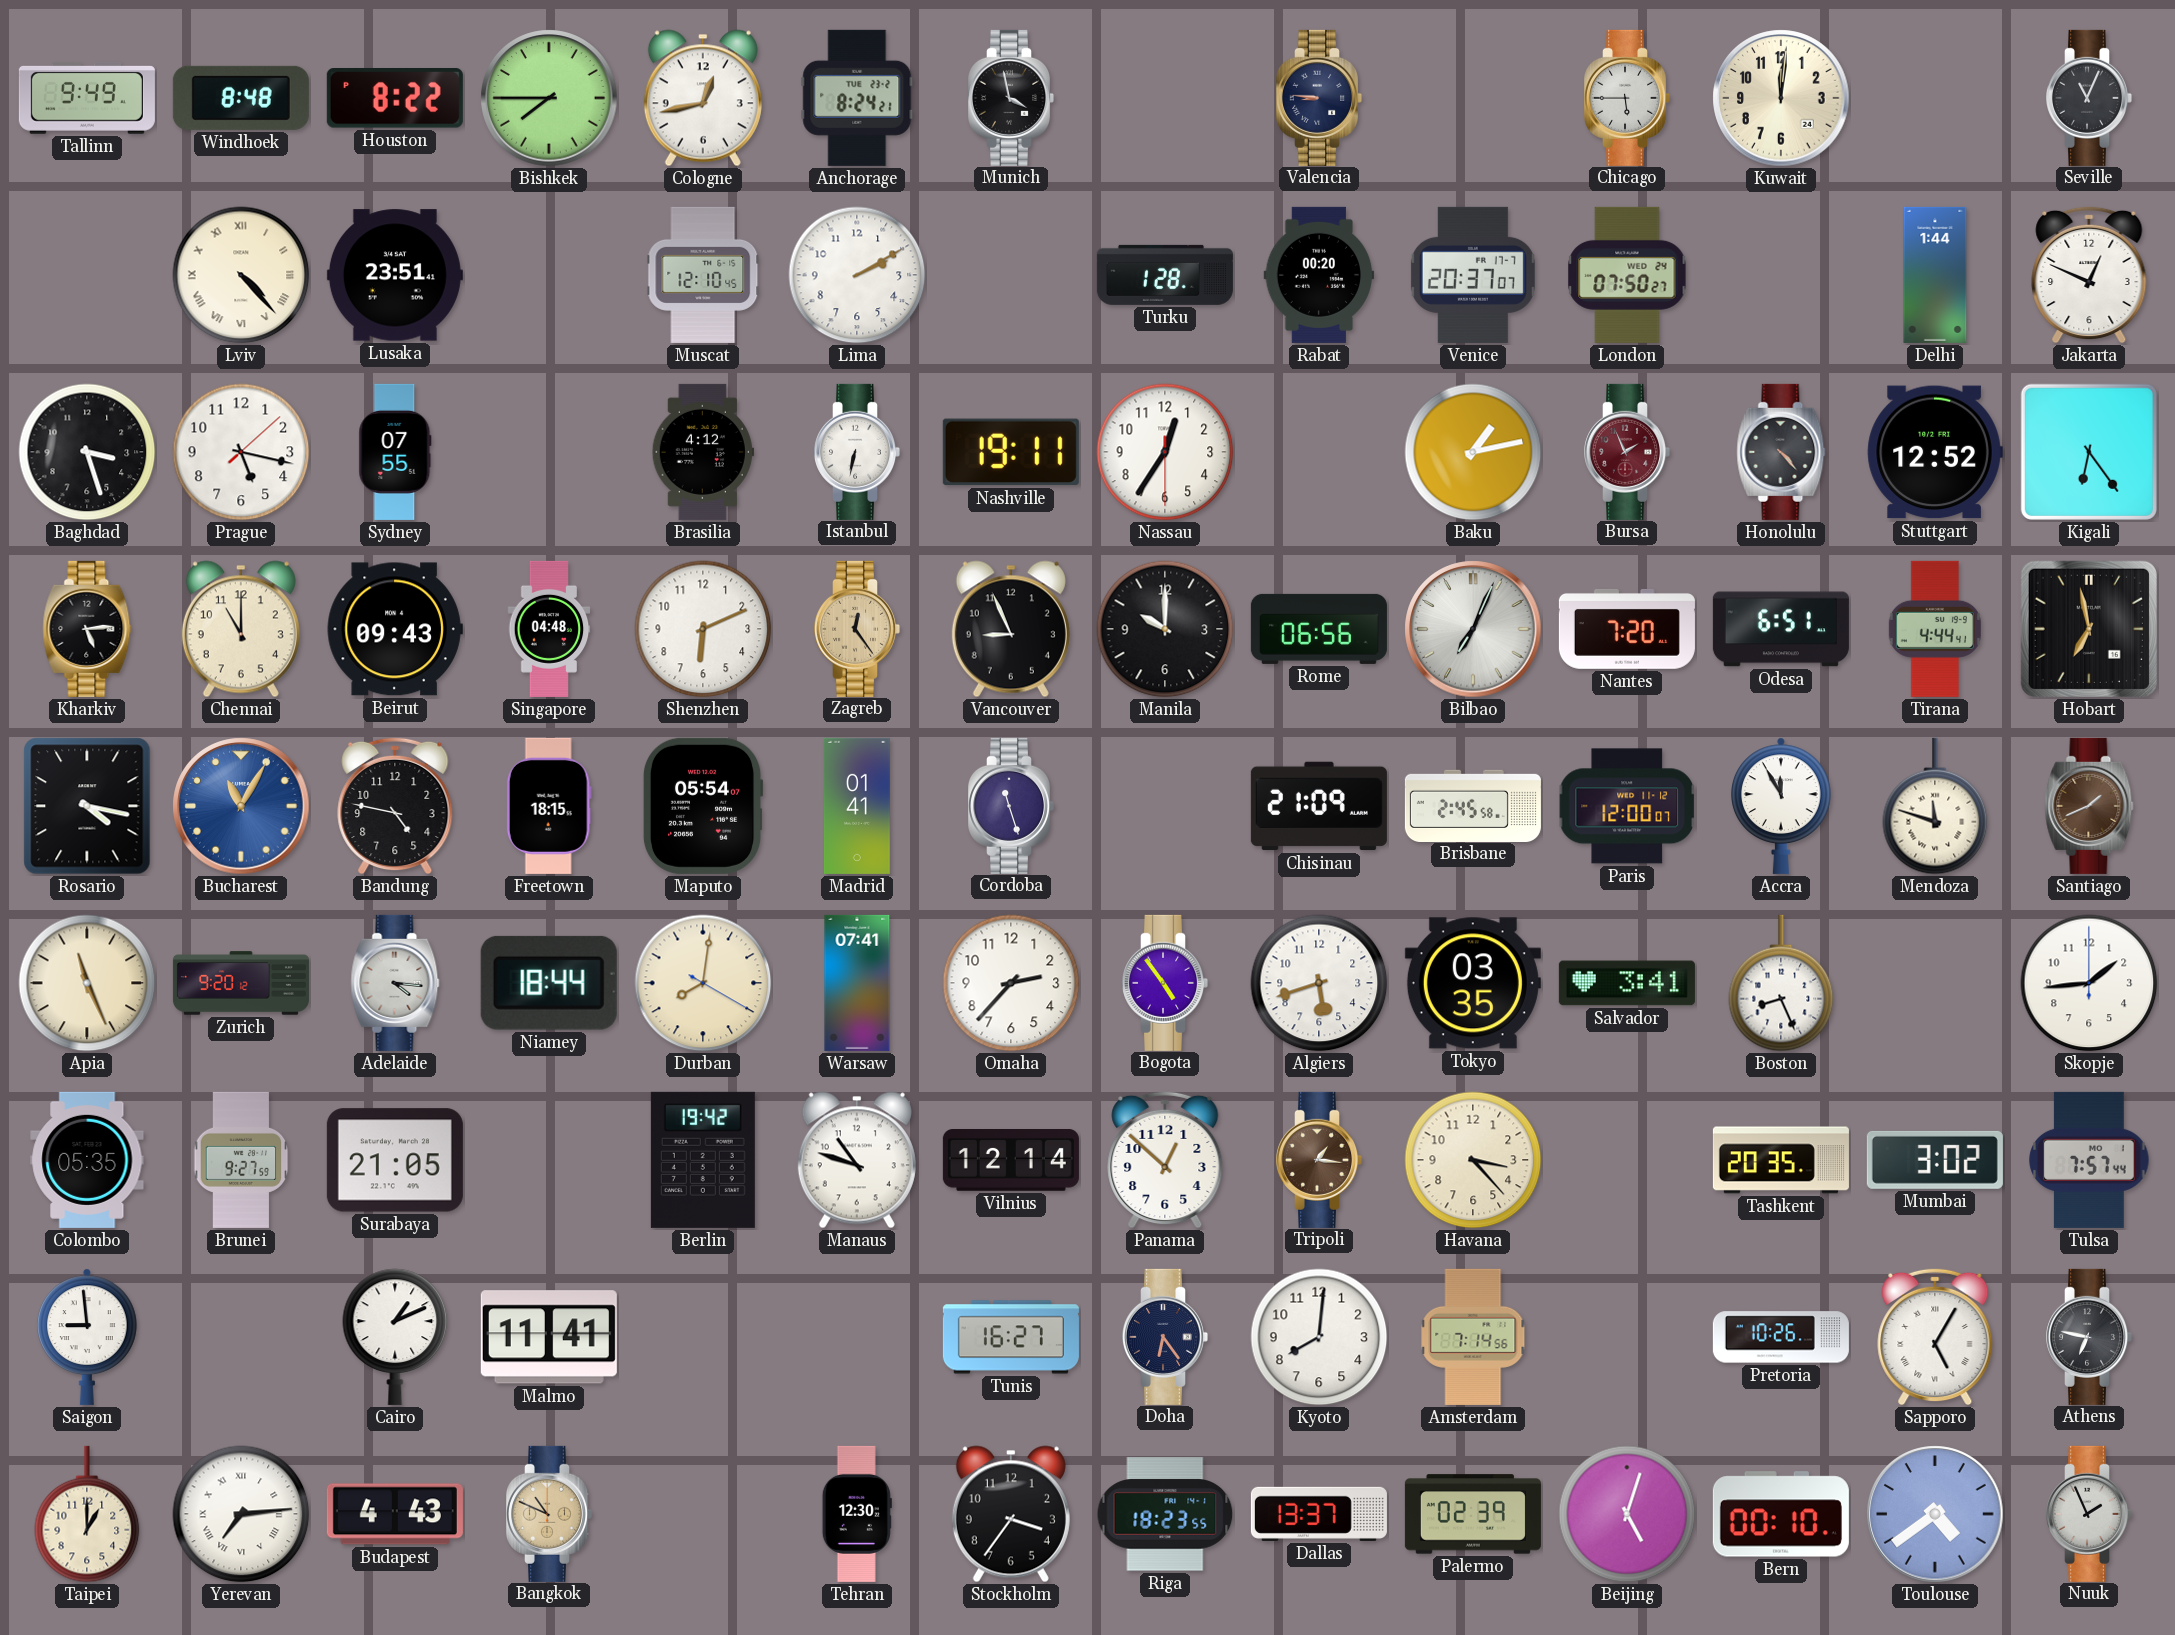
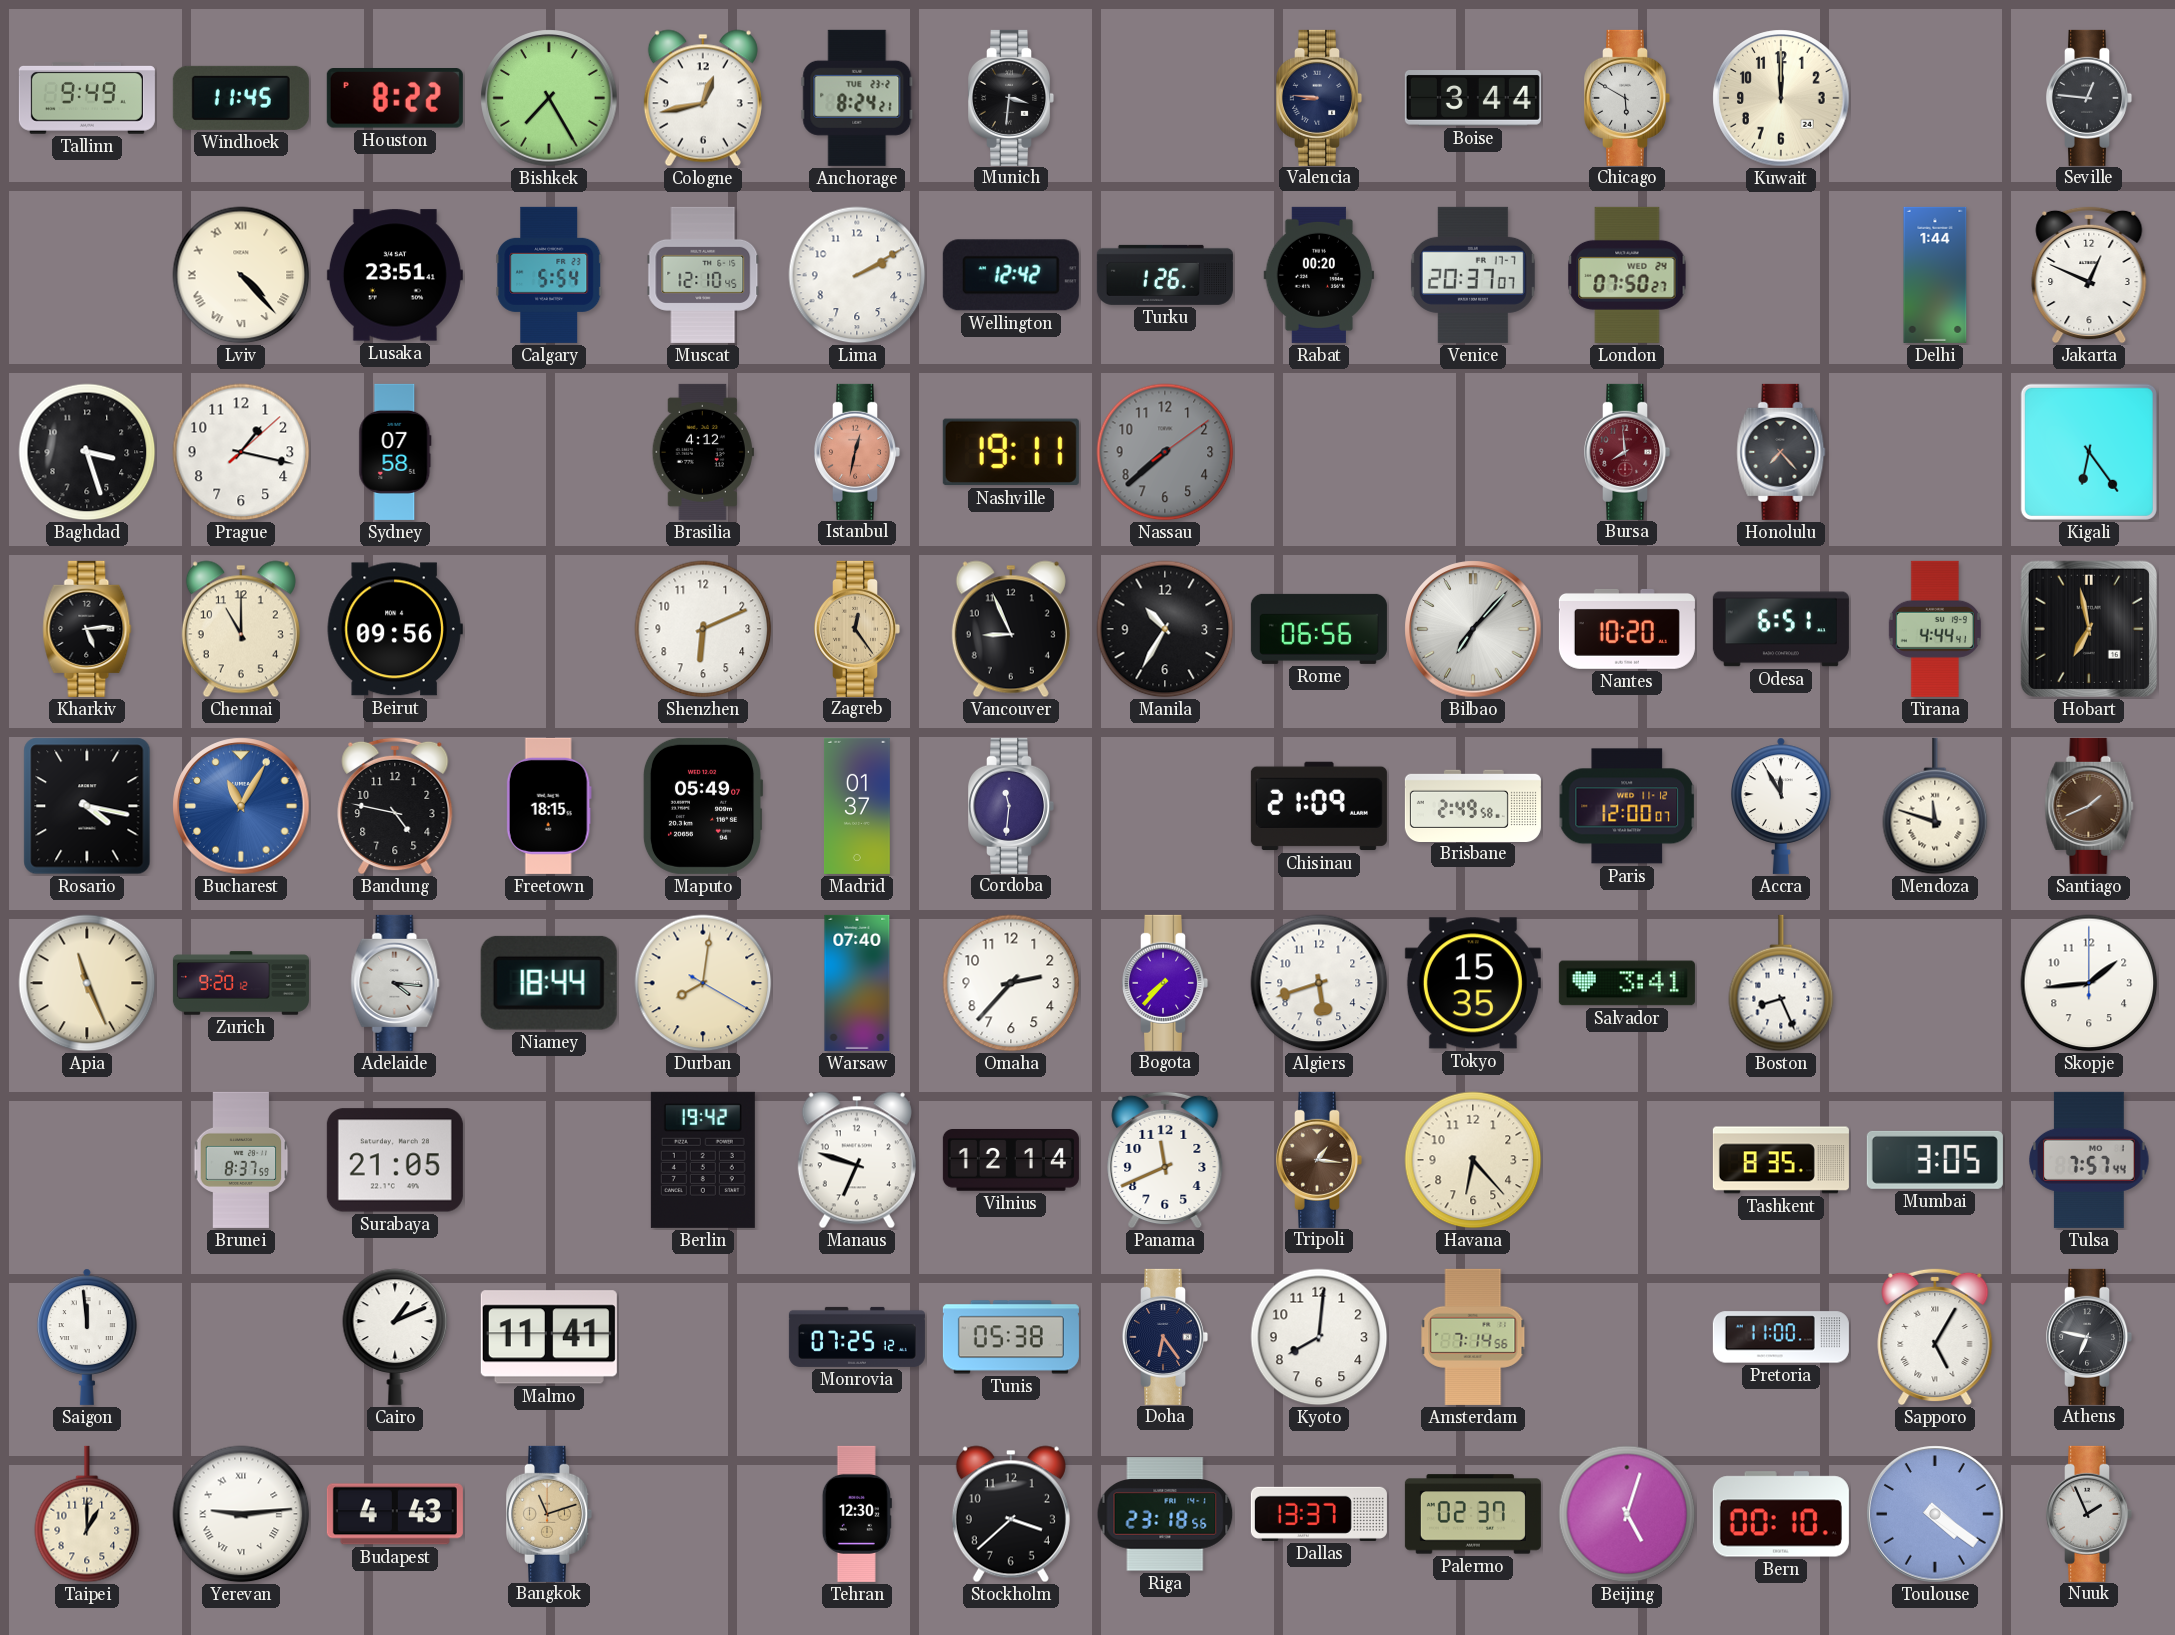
Windhoek: 8:48 -> 11:45
Bishkek: 7:45 -> 7:25
Munich: 3:58 -> 3:31
Boise: none -> 3:44
Chicago: 5:45 -> 5:50
Kuwait: 12:01 -> 12:00
Seville: 11:04 -> 12:46
Calgary: none -> 5:54
Wellington: none -> 12:42
Turku: 1:28 -> 1:26
Prague: 5:17 -> 1:17
Sydney: 07:55 -> 07:58
Istanbul: 6:32 -> 12:32
Istanbul dial: white -> salmon
Nassau: 12:35 -> 7:38
Nassau dial: white -> grey
Baku: 1:13 -> none
Bursa: 1:56 -> 7:59
Honolulu: 4:23 -> 7:23
Stuttgart: 12:52 -> none
Beirut: 09:43 -> 09:56
Singapore: 04:48 -> none
Manila: 10:00 -> 10:35
Bilbao: 7:04 -> 7:07
Nantes: 7:20 -> 10:20
Maputo: 05:54 -> 05:49
Madrid: 01:41 -> 01:37
Cordoba: 11:27 -> 11:31
Brisbane: 2:45 -> 2:49
Warsaw: 07:41 -> 07:40
Bogota: 4:54 -> 7:37
Tokyo: 03:35 -> 15:35
Colombo: 05:35 -> none
Brunei: 9:27 -> 8:37
Manaus: 10:48 -> 6:48
Panama: 12:52 -> 11:41
Havana: 3:23 -> 6:23
Tashkent: 20:35 -> 8:35
Mumbai: 3:02 -> 3:05
Saigon: 8:59 -> 11:59
Monrovia: none -> 07:25
Tunis: 16:27 -> 05:38
Pretoria: 10:26 -> 11:00
Yerevan: 7:14 -> 9:14
Bangkok: 10:49 -> 11:12
Stockholm: 3:36 -> 3:38
Riga: 18:23 -> 23:18
Palermo: 02:39 -> 02:37
Toulouse: 4:39 -> 4:21
